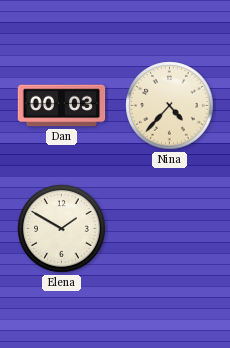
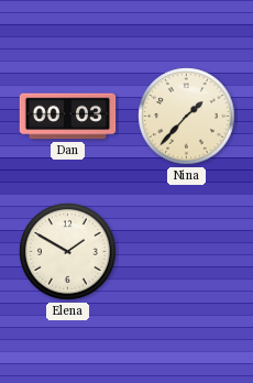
Nina: 4:37 -> 1:37
